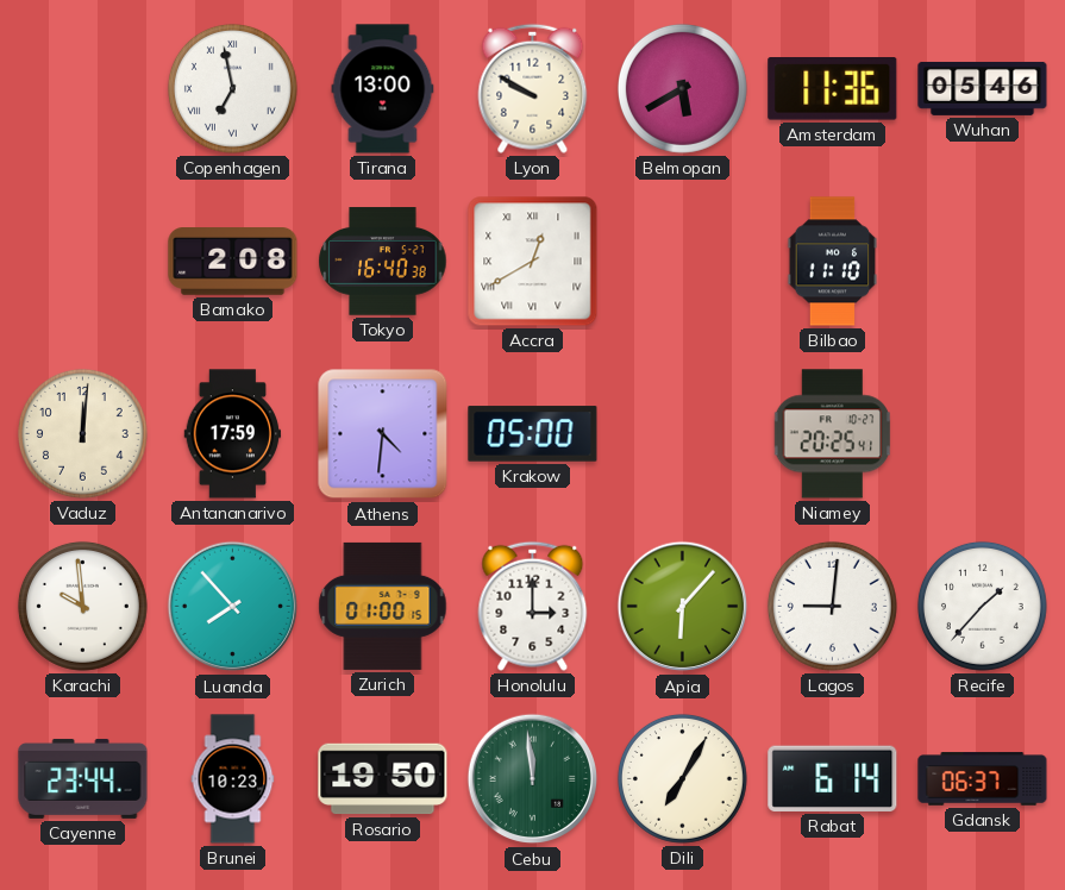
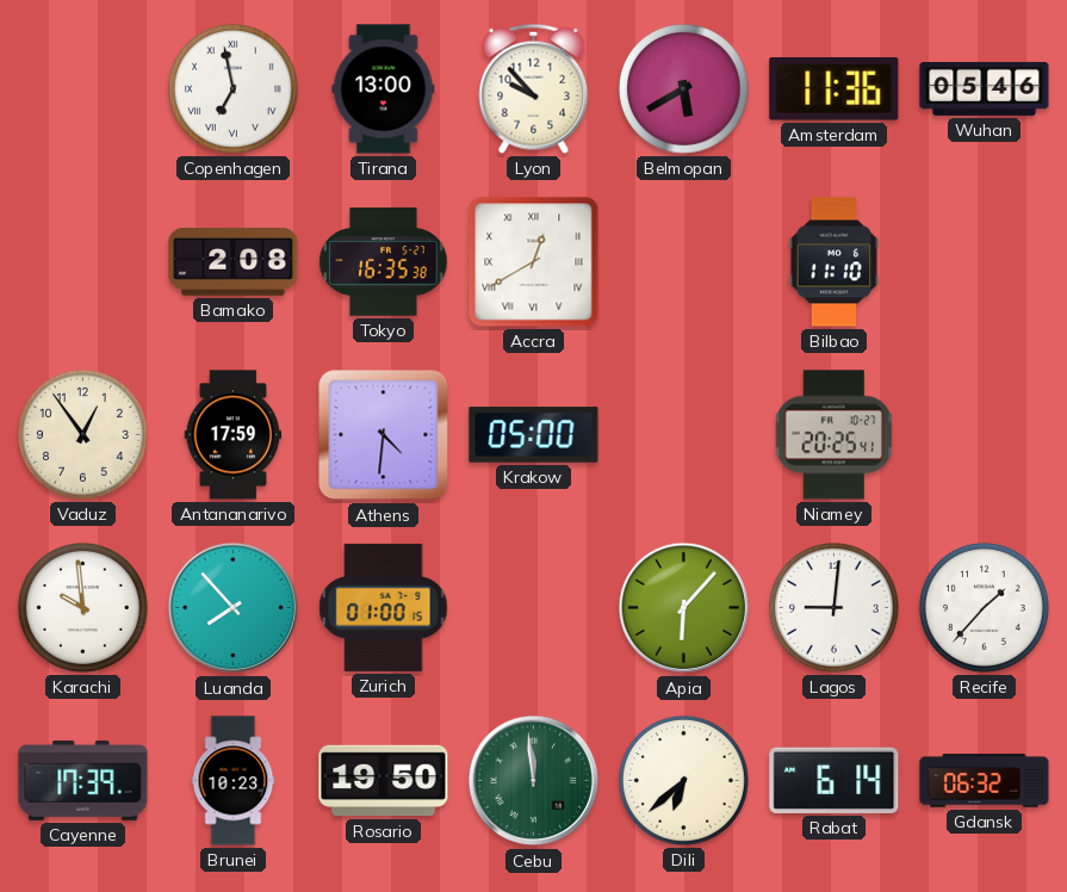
Lyon: 9:50 -> 9:53
Tokyo: 16:40 -> 16:35
Vaduz: 12:01 -> 12:54
Honolulu: 3:00 -> none
Cayenne: 23:44 -> 17:39
Dili: 7:05 -> 6:38
Gdansk: 06:37 -> 06:32
